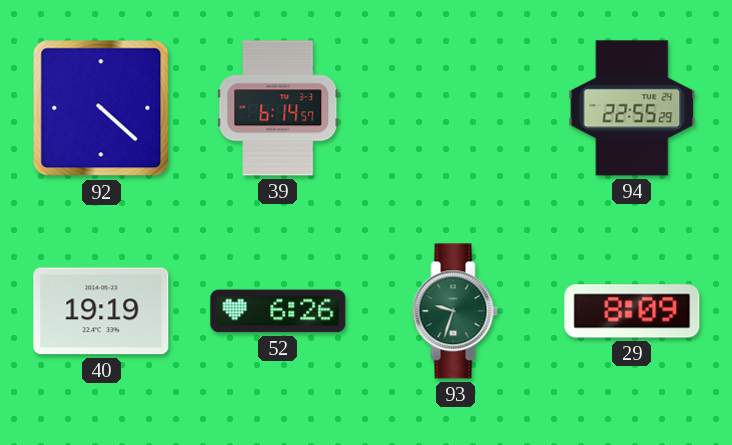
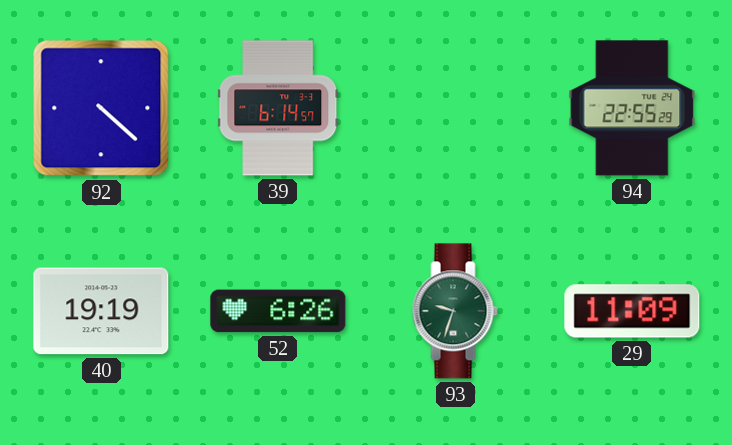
29: 8:09 -> 11:09
